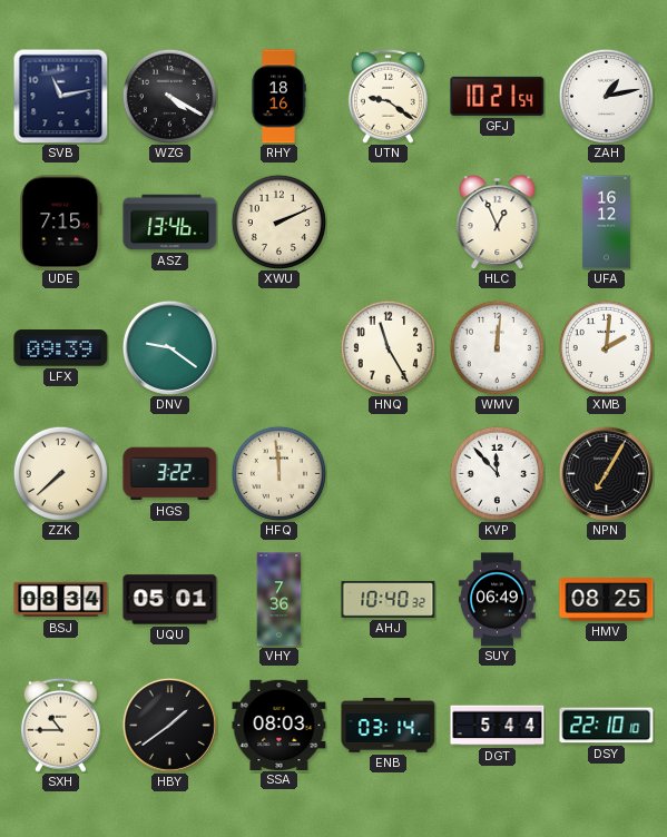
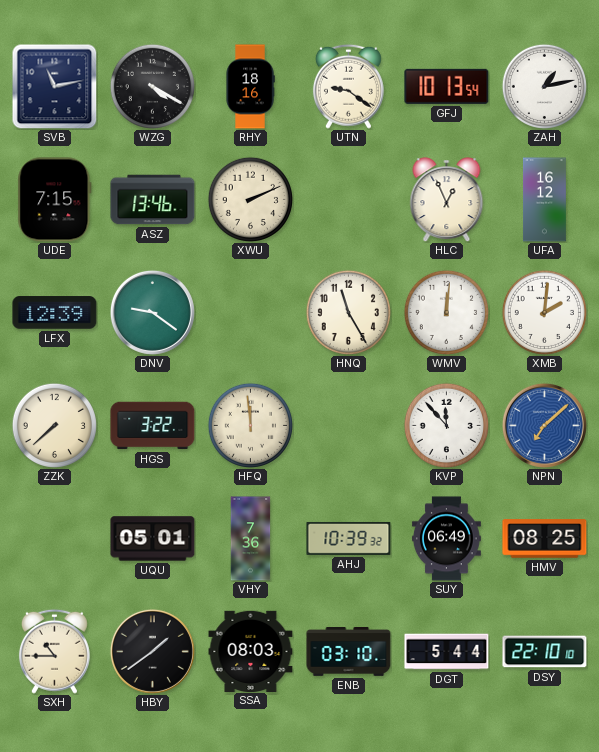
GFJ: 10:21 -> 10:13
LFX: 09:39 -> 12:39
NPN: 7:05 -> 7:08
NPN dial: black -> blue
BSJ: 08:34 -> none
AHJ: 10:40 -> 10:39
ENB: 03:14 -> 03:10
